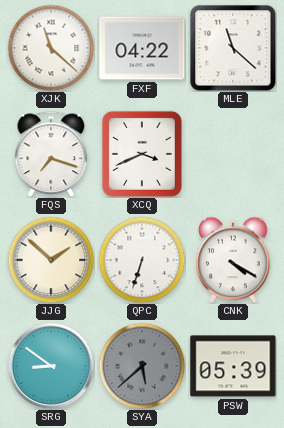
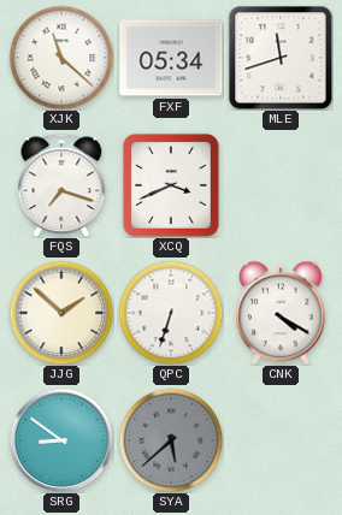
FXF: 04:22 -> 05:34
MLE: 11:22 -> 11:42
PSW: 05:39 -> none
